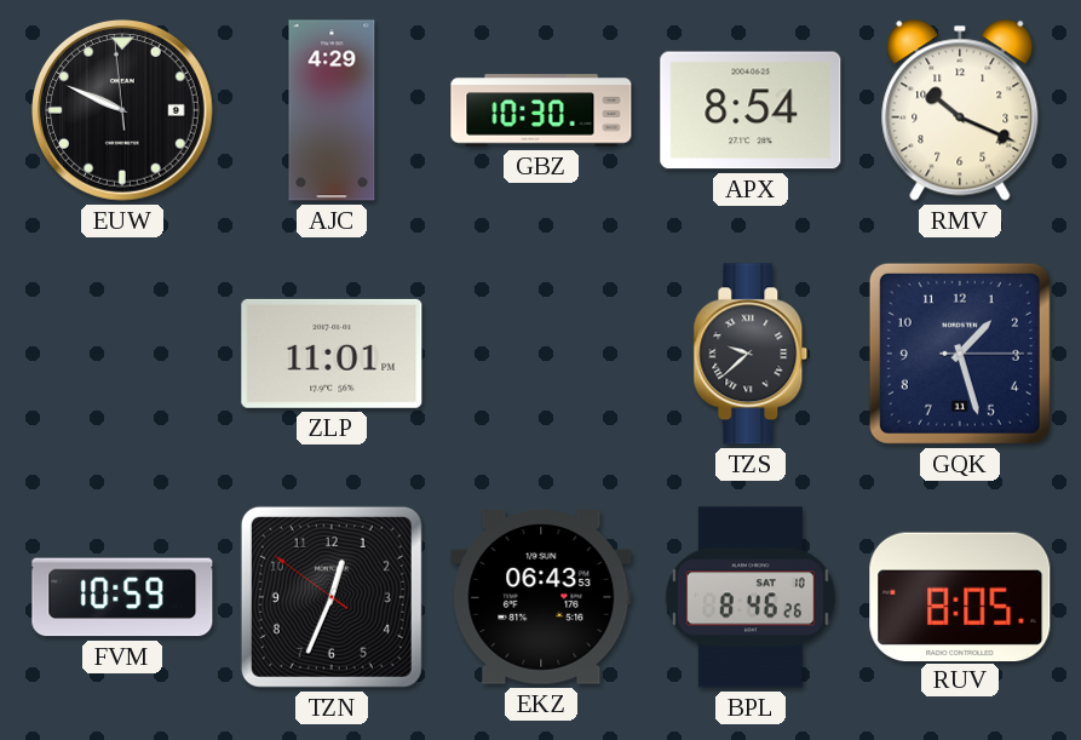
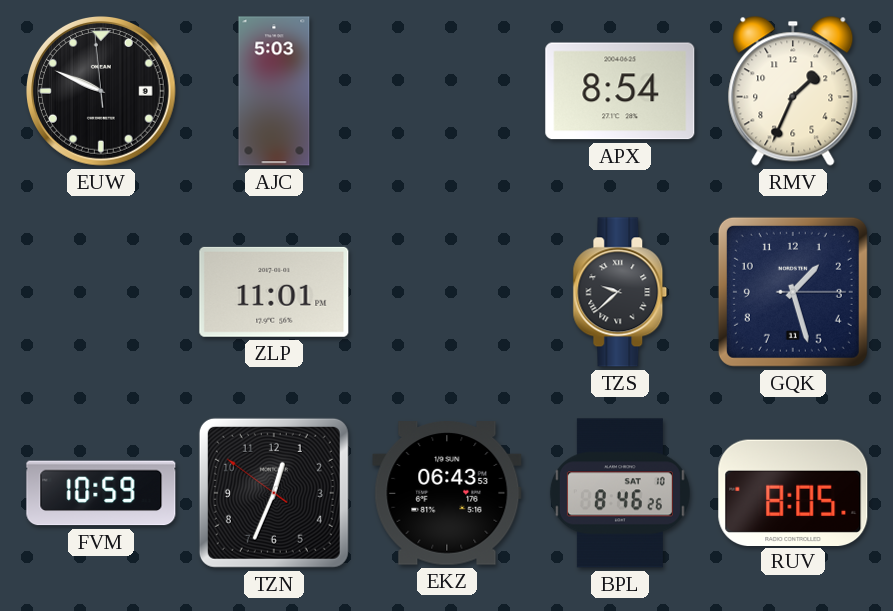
AJC: 4:29 -> 5:03
GBZ: 10:30 -> none
RMV: 10:19 -> 1:34
